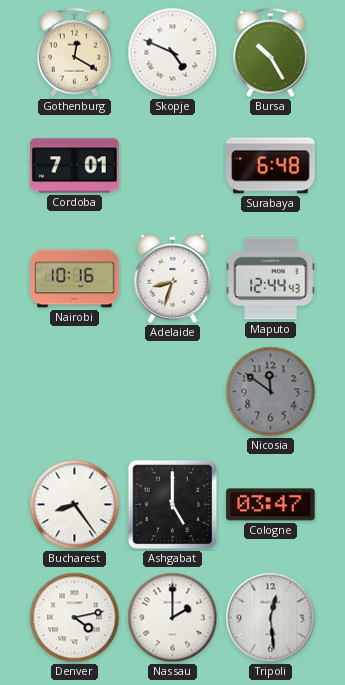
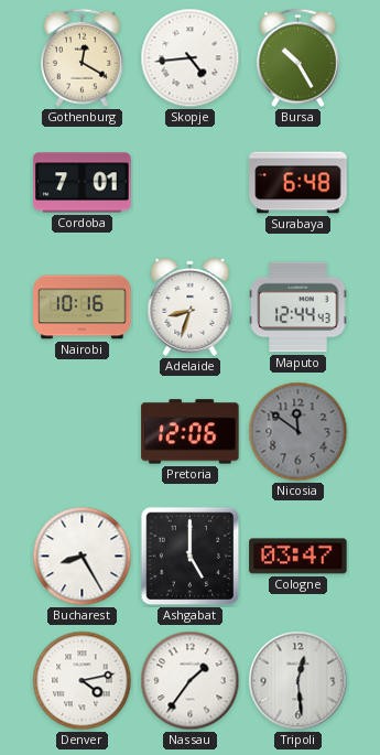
Skopje: 4:49 -> 4:44
Pretoria: none -> 12:06
Bucharest: 8:24 -> 8:25
Nassau: 2:00 -> 1:36
